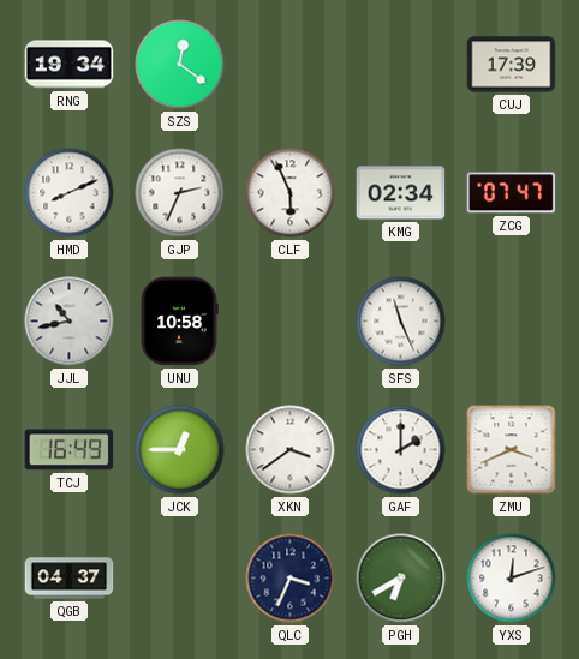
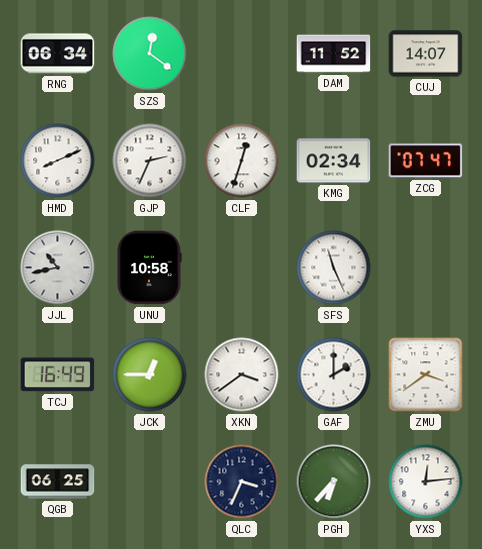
RNG: 19:34 -> 06:34
DAM: none -> 11:52
CUJ: 17:39 -> 14:07
CLF: 5:56 -> 12:33
ZMU: 3:41 -> 3:39
QGB: 04:37 -> 06:25
PGH: 6:40 -> 6:37
YXS: 12:12 -> 12:14
